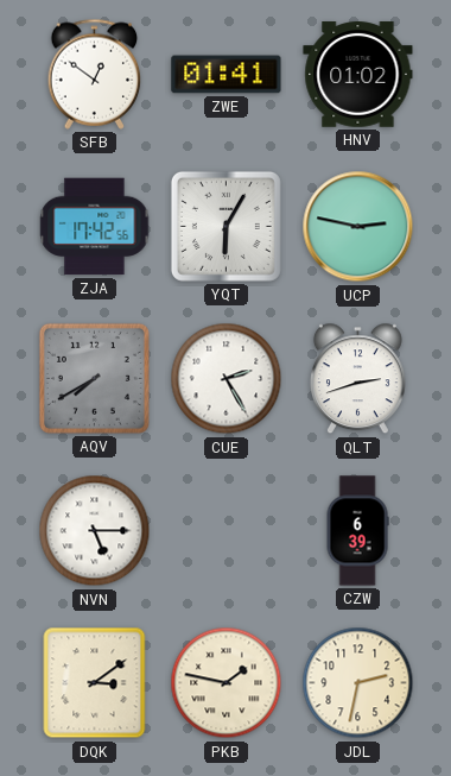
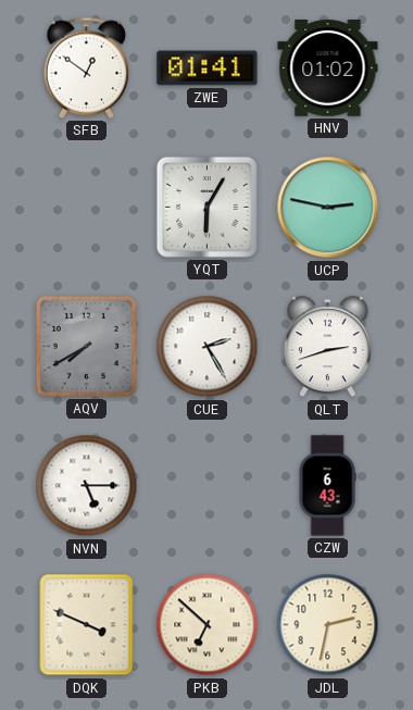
ZJA: 17:42 -> none
CZW: 6:39 -> 6:43
DQK: 3:09 -> 3:49
PKB: 1:47 -> 6:52
